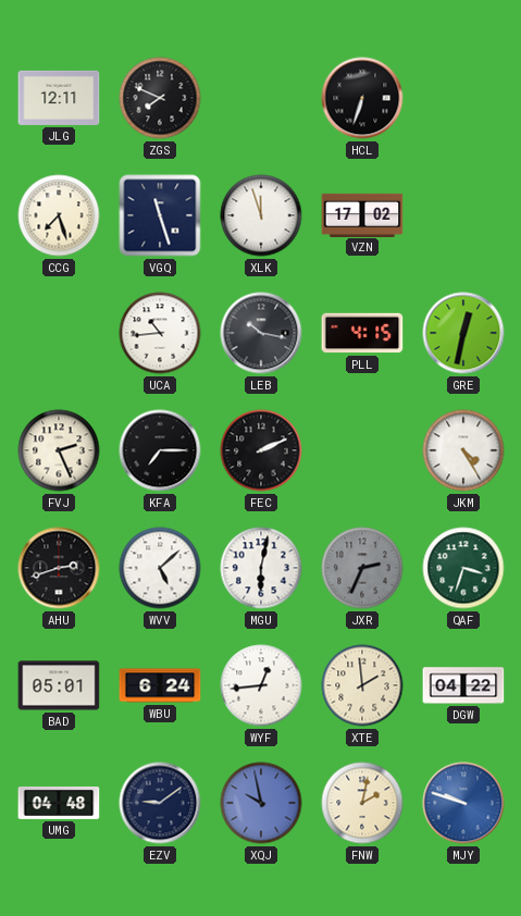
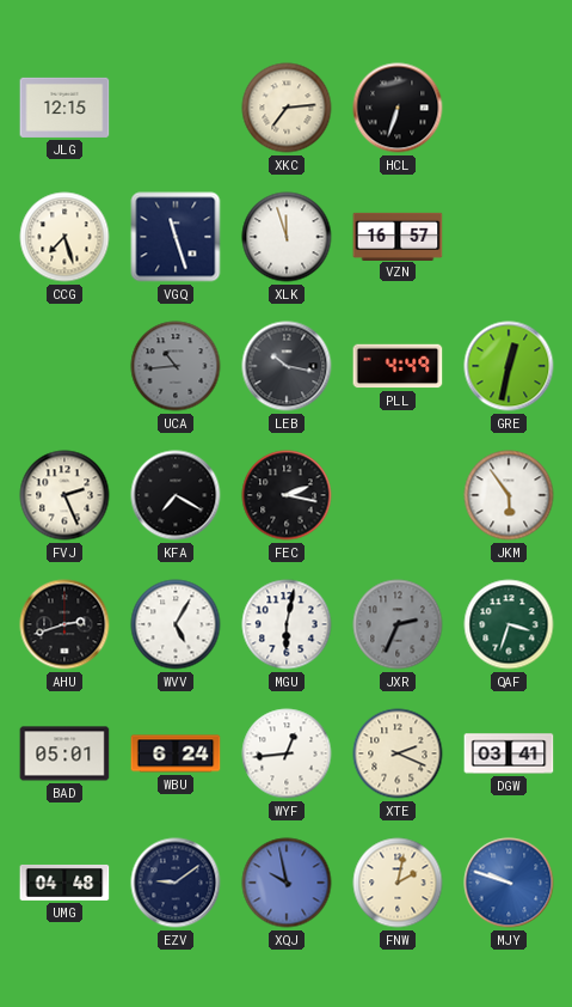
JLG: 12:11 -> 12:15
ZGS: 7:49 -> none
XKC: none -> 7:14
VZN: 17:02 -> 16:57
UCA dial: white -> grey
PLL: 4:15 -> 4:49
KFA: 7:15 -> 7:20
FEC: 2:11 -> 2:17
JKM: 4:25 -> 5:54
WVV: 5:08 -> 5:05
XTE: 1:59 -> 2:19
DGW: 04:22 -> 03:41
